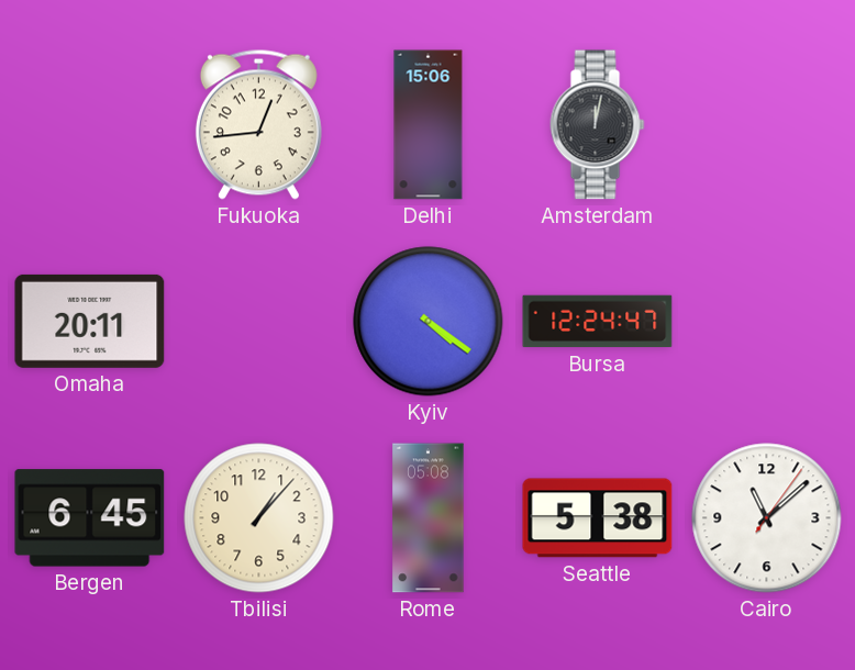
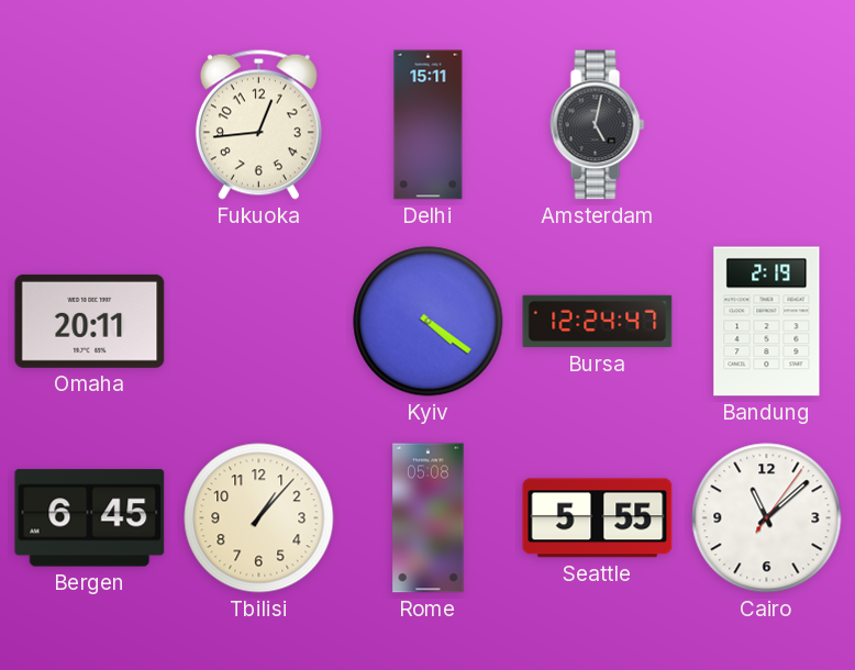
Delhi: 15:06 -> 15:11
Amsterdam: 12:02 -> 5:02
Bandung: none -> 2:19
Seattle: 5:38 -> 5:55
